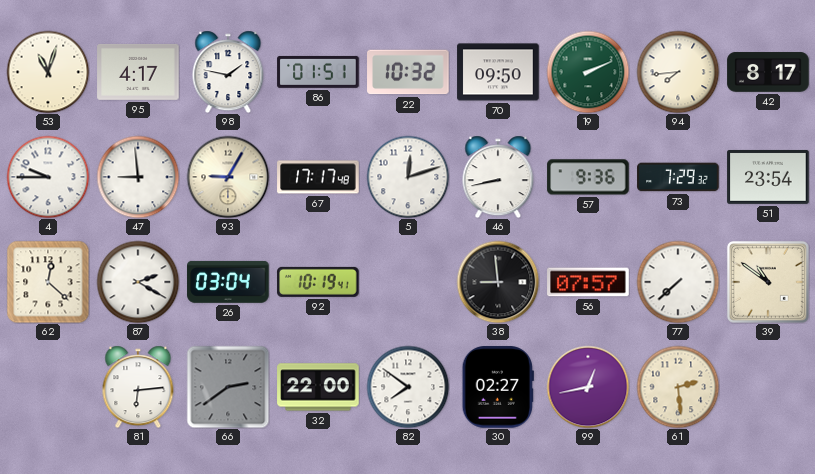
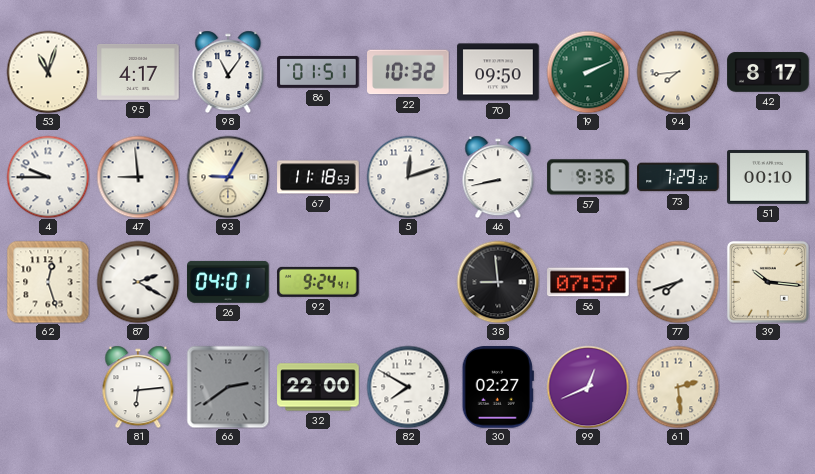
98: 1:47 -> 11:06
67: 17:17 -> 11:18
51: 23:54 -> 00:10
62: 12:22 -> 12:27
26: 03:04 -> 04:01
92: 10:19 -> 9:24
77: 7:38 -> 7:42
39: 10:51 -> 10:16
82: 7:51 -> 7:50
99: 12:43 -> 12:41
